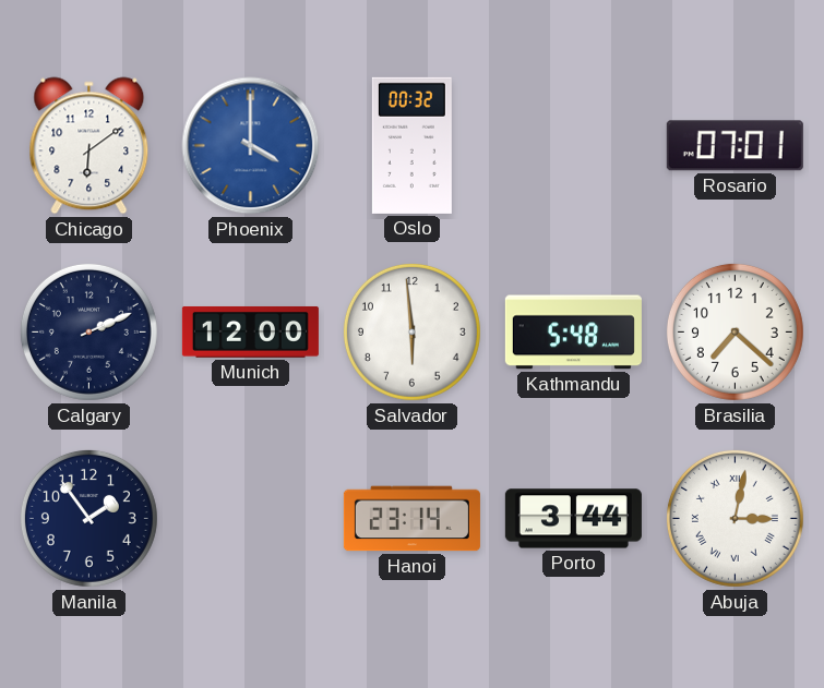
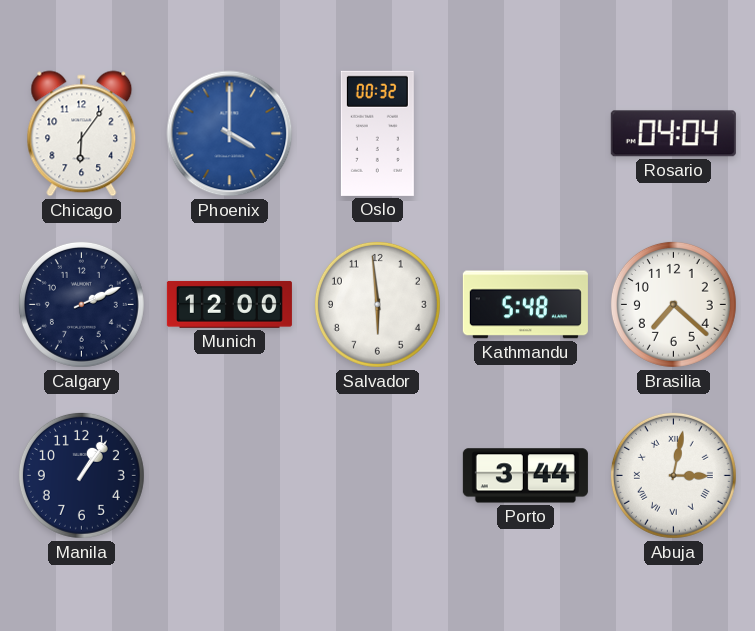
Chicago: 6:09 -> 6:06
Rosario: 07:01 -> 04:04
Manila: 1:54 -> 1:06
Hanoi: 23:14 -> none
